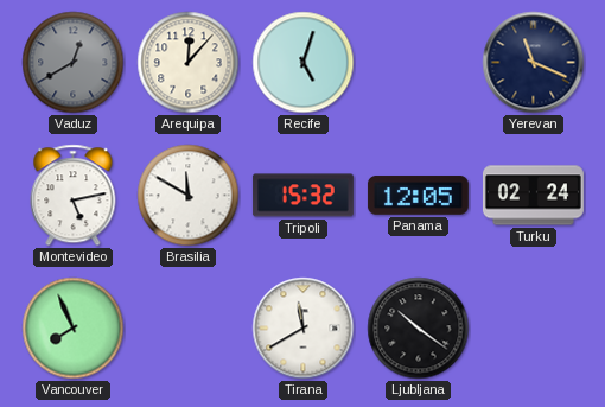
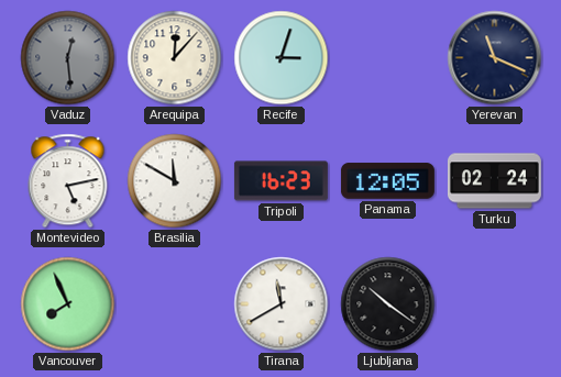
Vaduz: 12:40 -> 12:29
Recife: 5:03 -> 3:03
Tripoli: 15:32 -> 16:23
